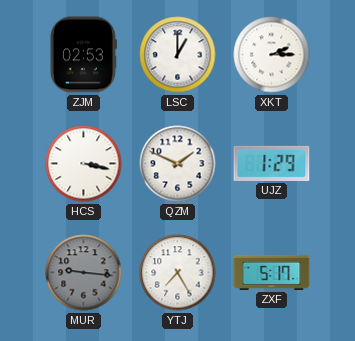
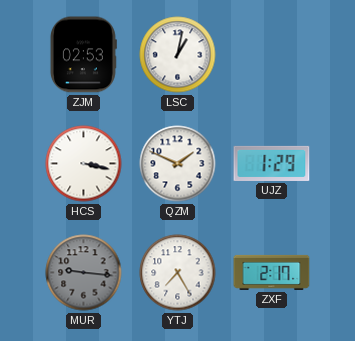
LSC: 1:00 -> 1:02
XKT: 2:15 -> none
ZXF: 5:17 -> 2:17
